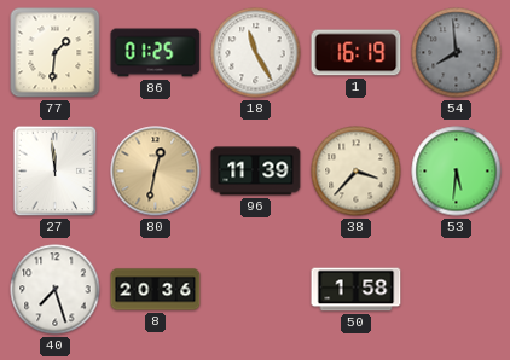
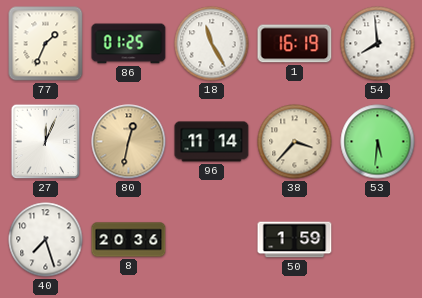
77: 1:31 -> 1:34
54 dial: grey -> white
27: 11:59 -> 12:04
96: 11:39 -> 11:14
50: 1:58 -> 1:59
